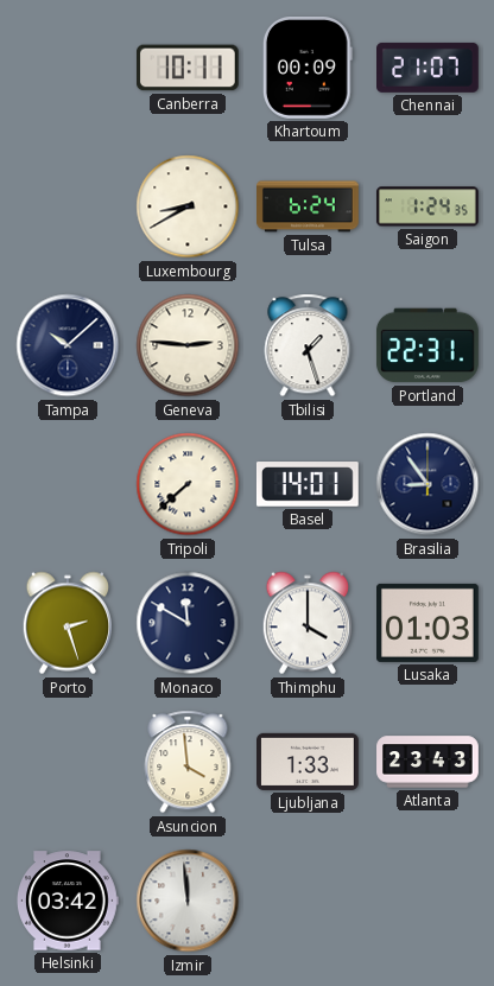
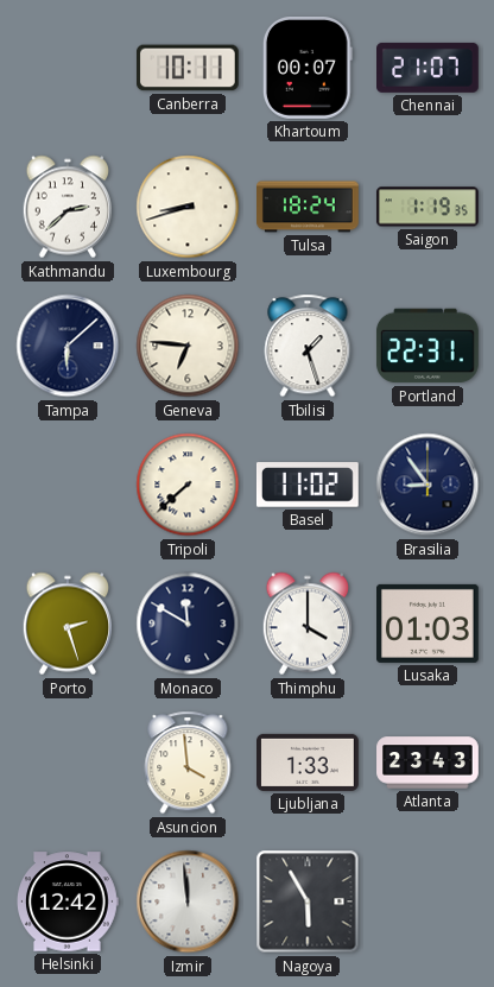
Khartoum: 00:09 -> 00:07
Kathmandu: none -> 2:38
Luxembourg: 8:40 -> 8:42
Tulsa: 6:24 -> 18:24
Saigon: 1:24 -> 1:19
Tampa: 10:08 -> 6:08
Geneva: 2:46 -> 6:46
Basel: 14:01 -> 11:02
Helsinki: 03:42 -> 12:42
Nagoya: none -> 5:55
